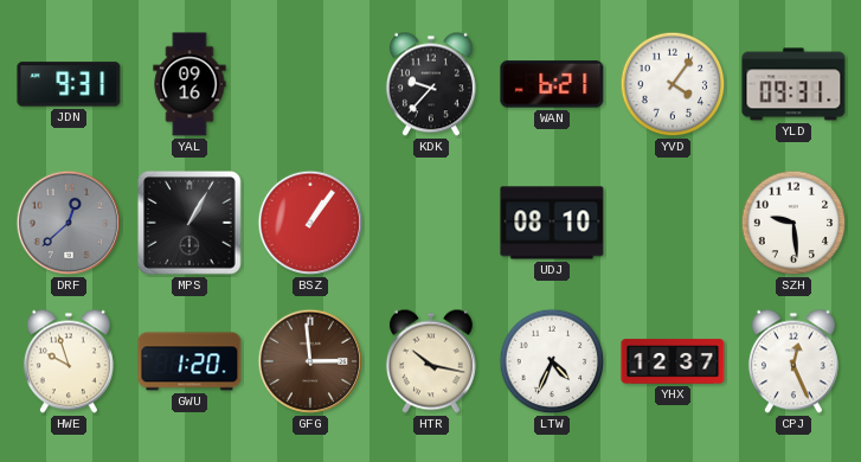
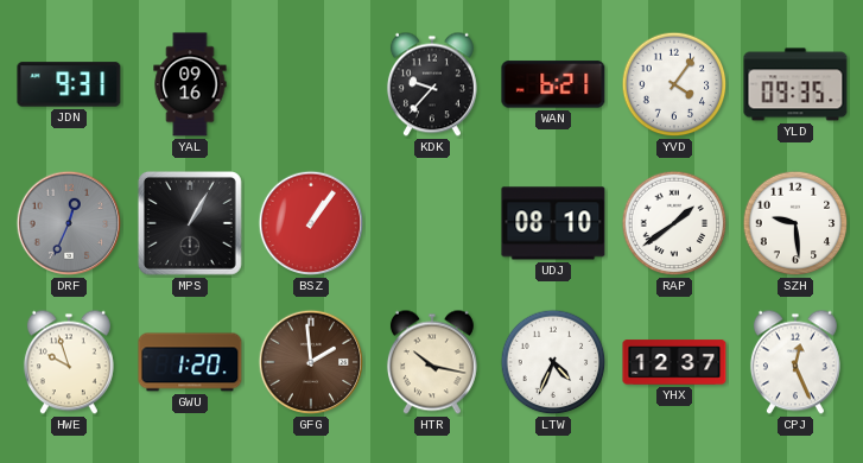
YLD: 09:31 -> 09:35
DRF: 12:38 -> 12:34
RAP: none -> 1:39
GFG: 2:59 -> 1:59
